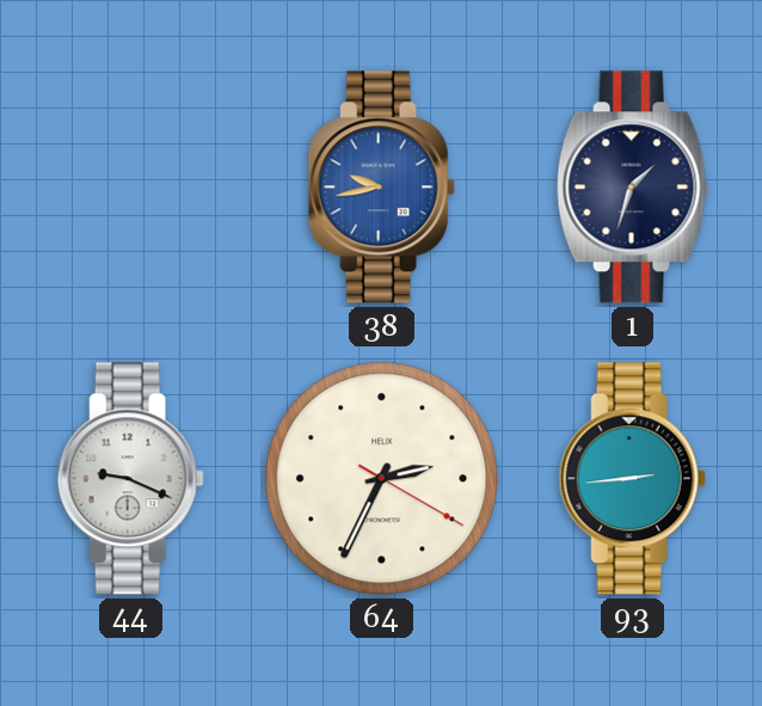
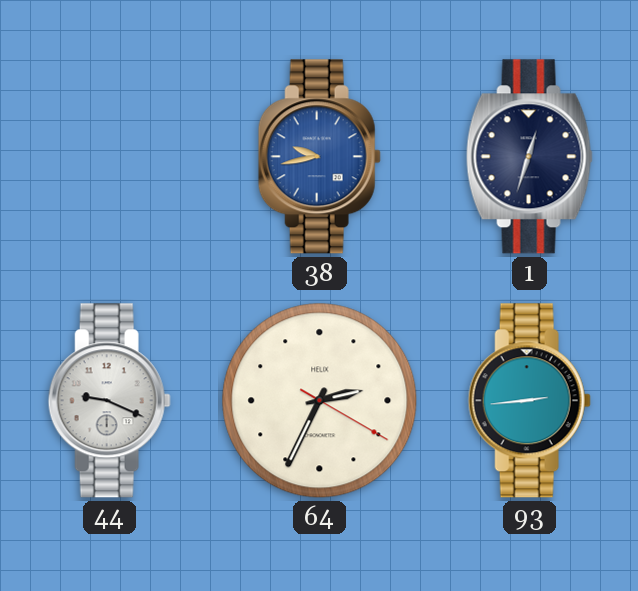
1: 1:33 -> 12:33
